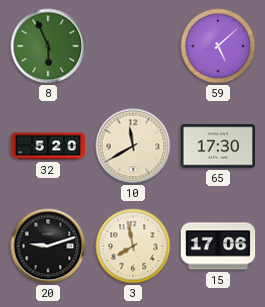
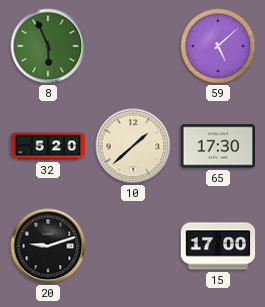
10: 11:40 -> 1:38
3: 7:58 -> none
15: 17:06 -> 17:00
